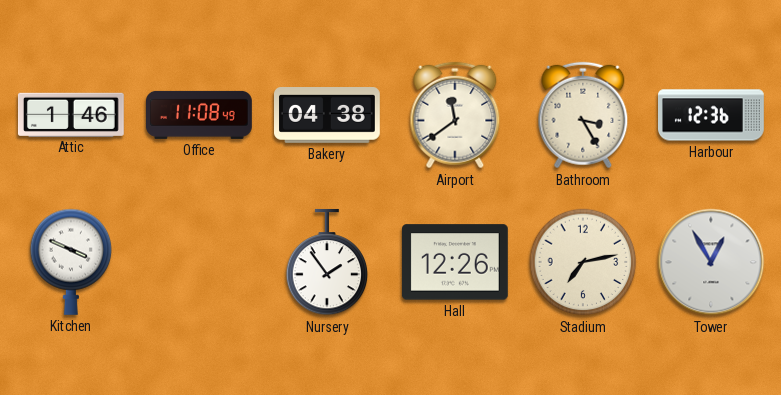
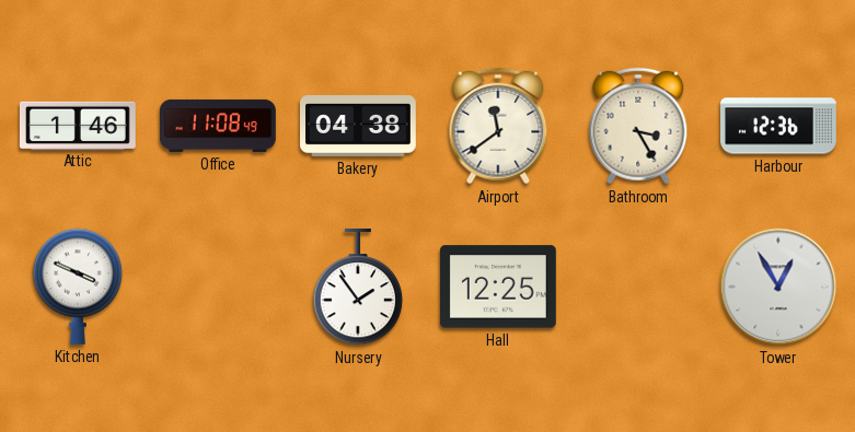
Hall: 12:26 -> 12:25
Stadium: 7:13 -> none
